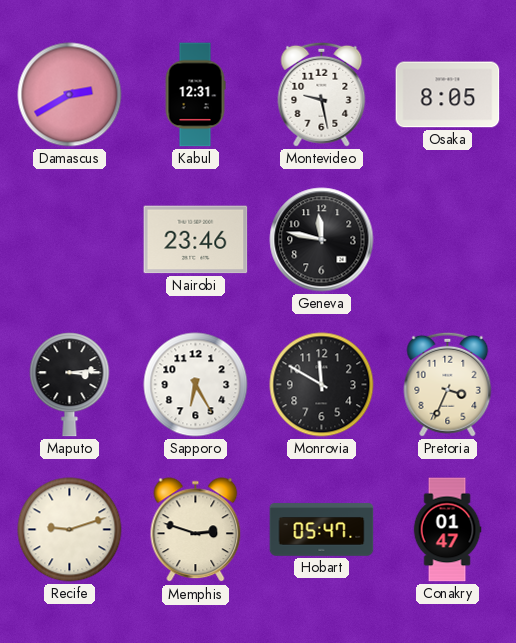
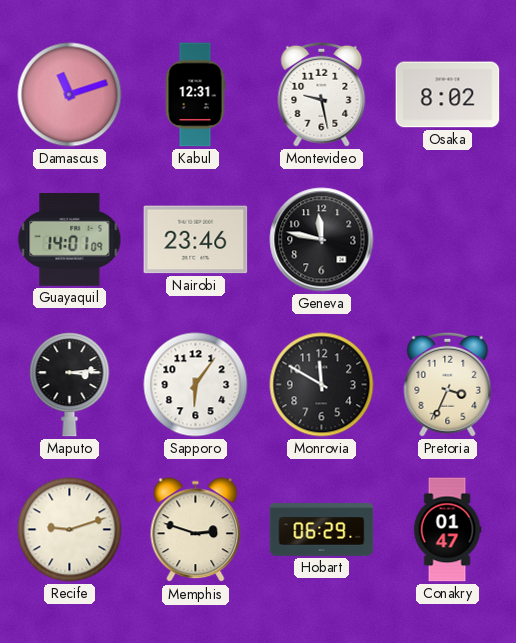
Damascus: 2:40 -> 11:12
Osaka: 8:05 -> 8:02
Guayaquil: none -> 14:01
Sapporo: 6:25 -> 6:06
Hobart: 05:47 -> 06:29
